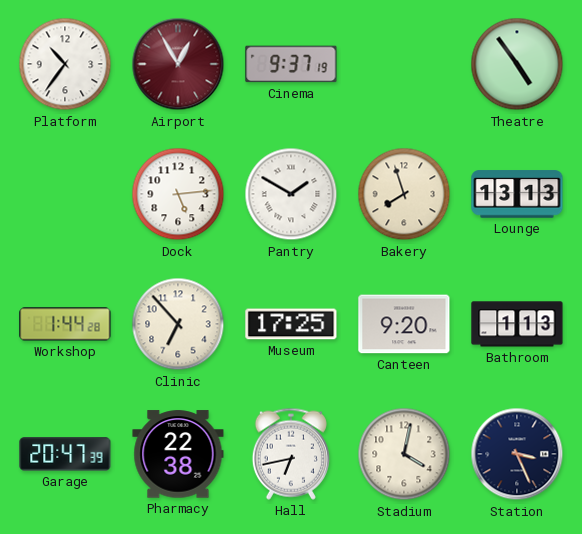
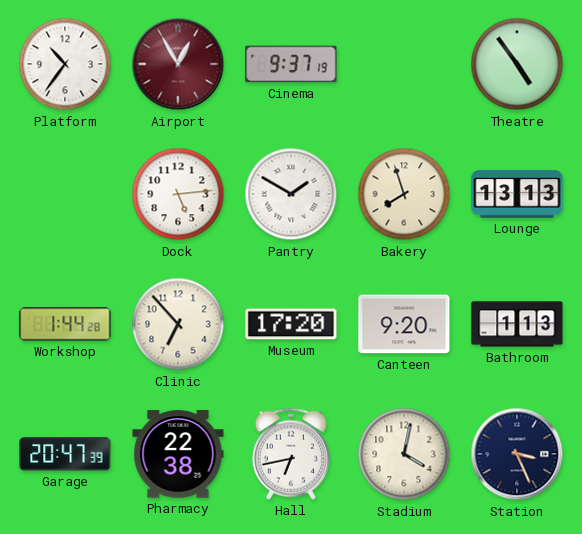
Museum: 17:25 -> 17:20
